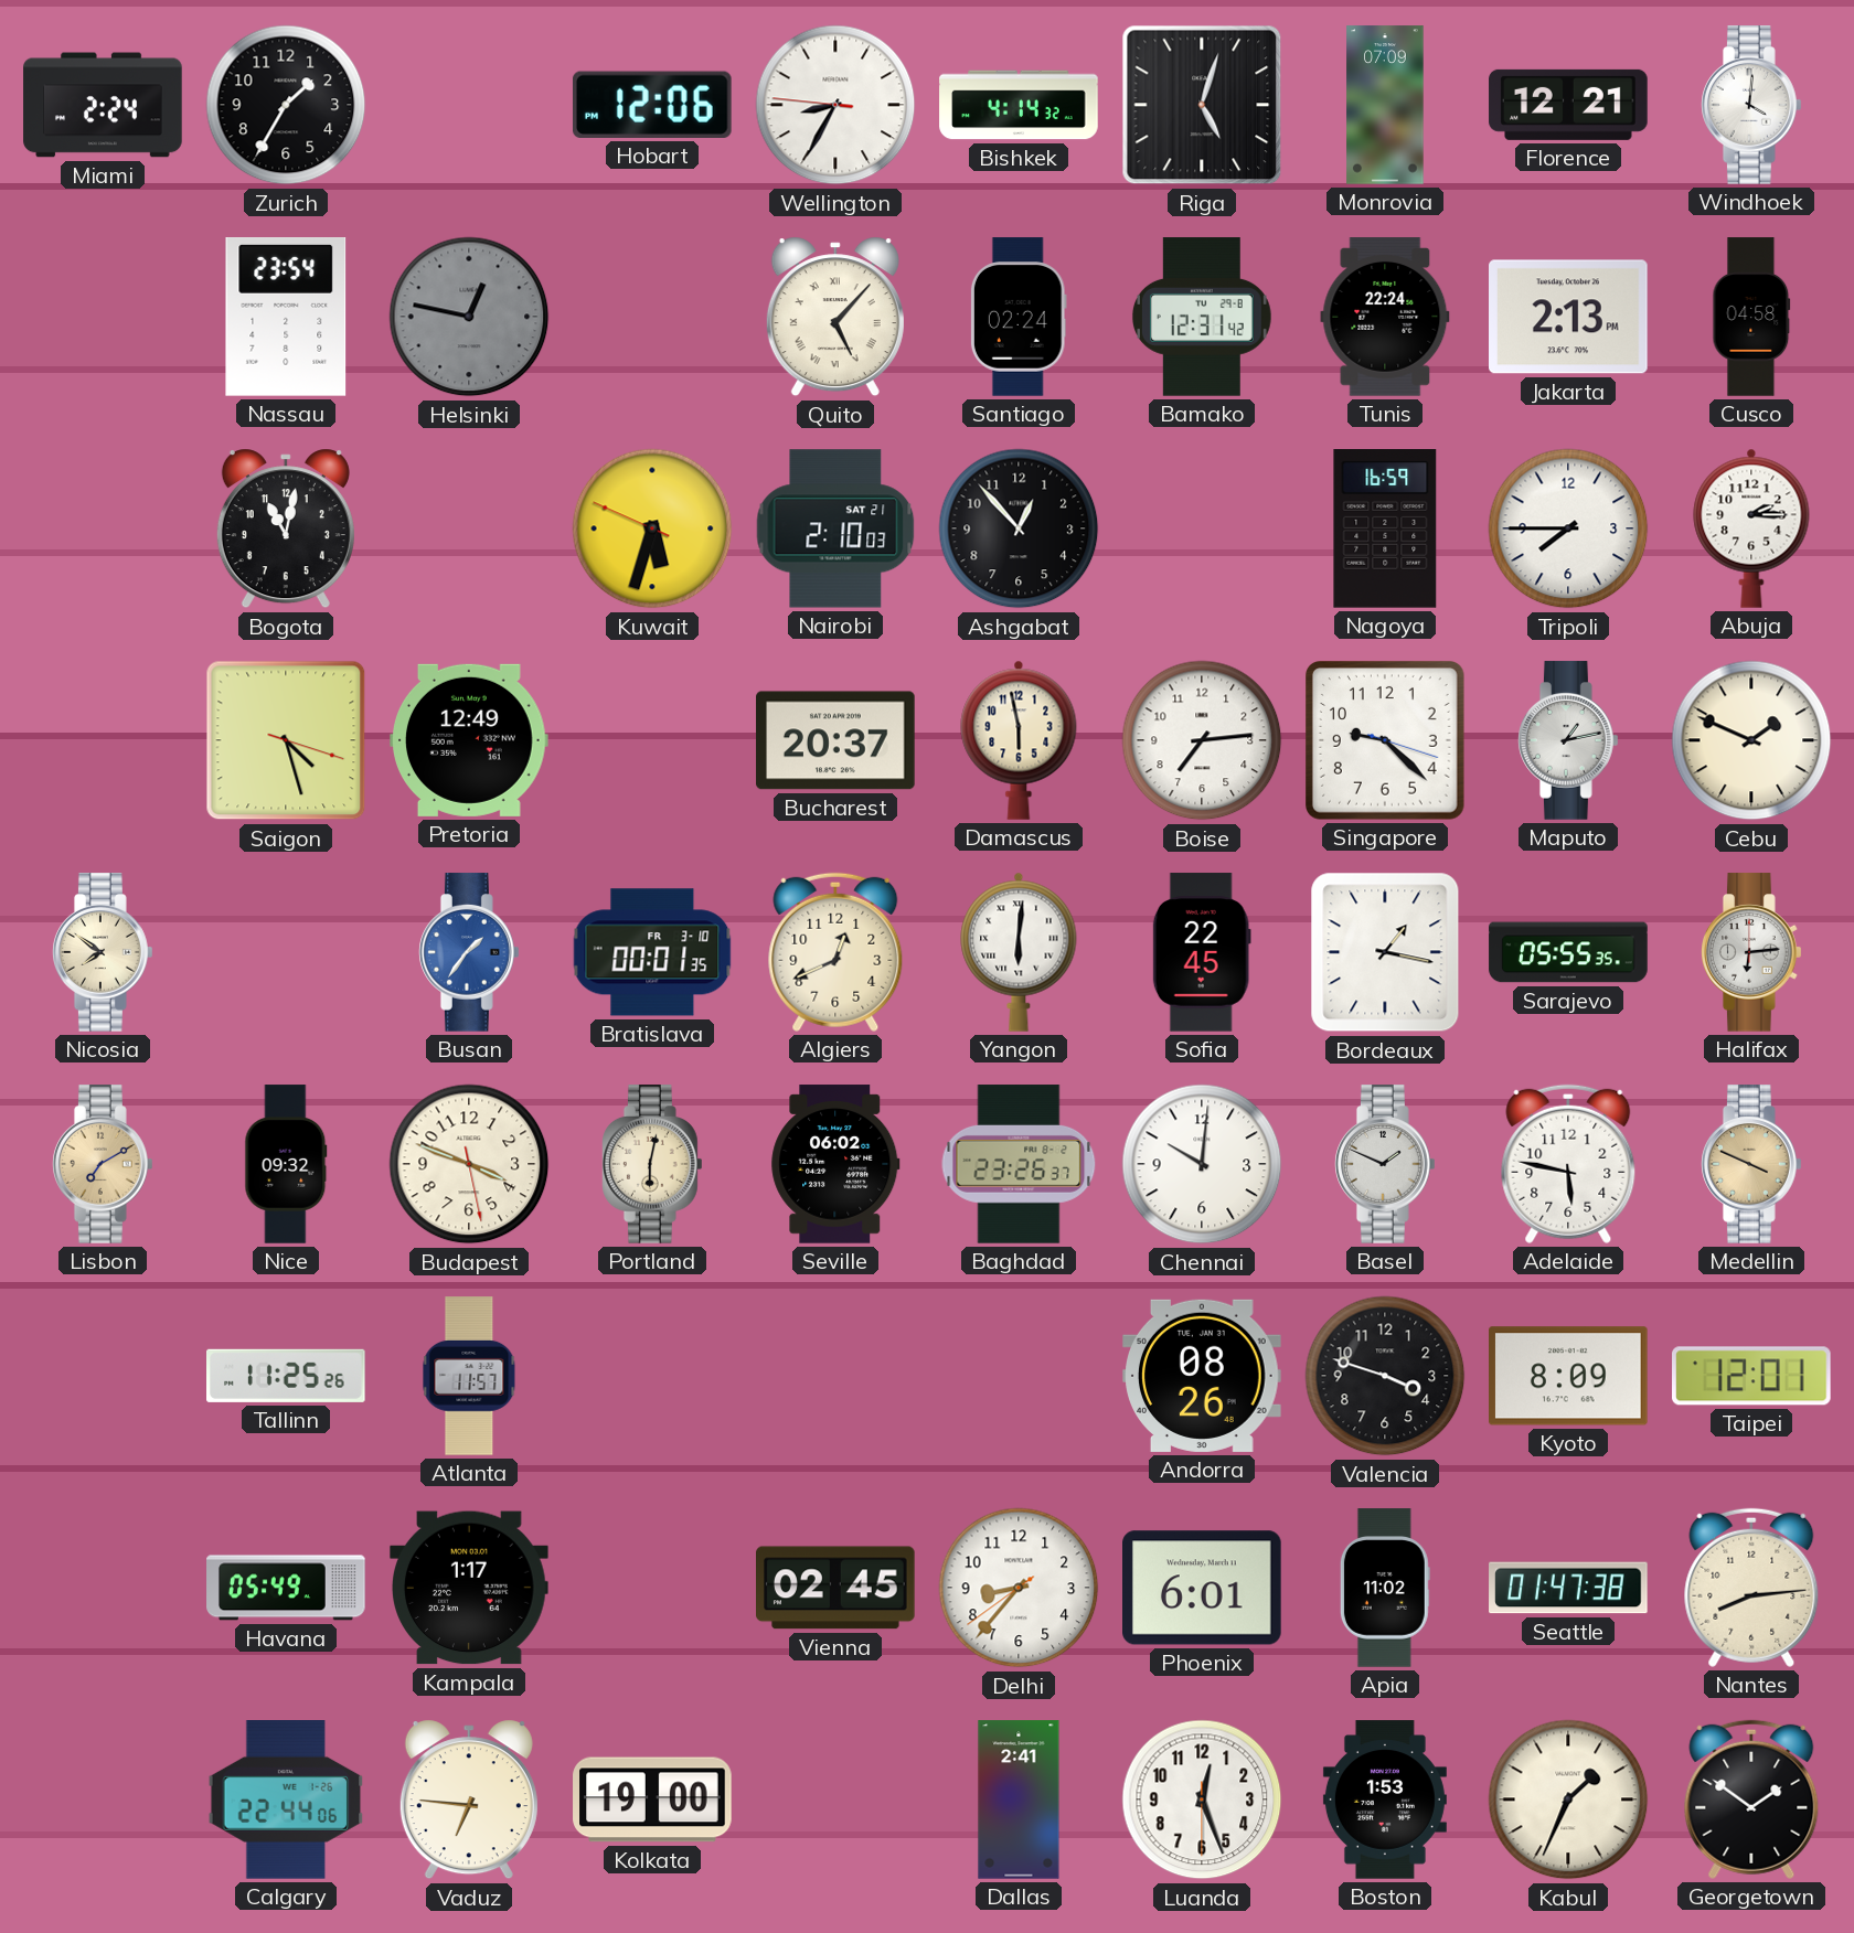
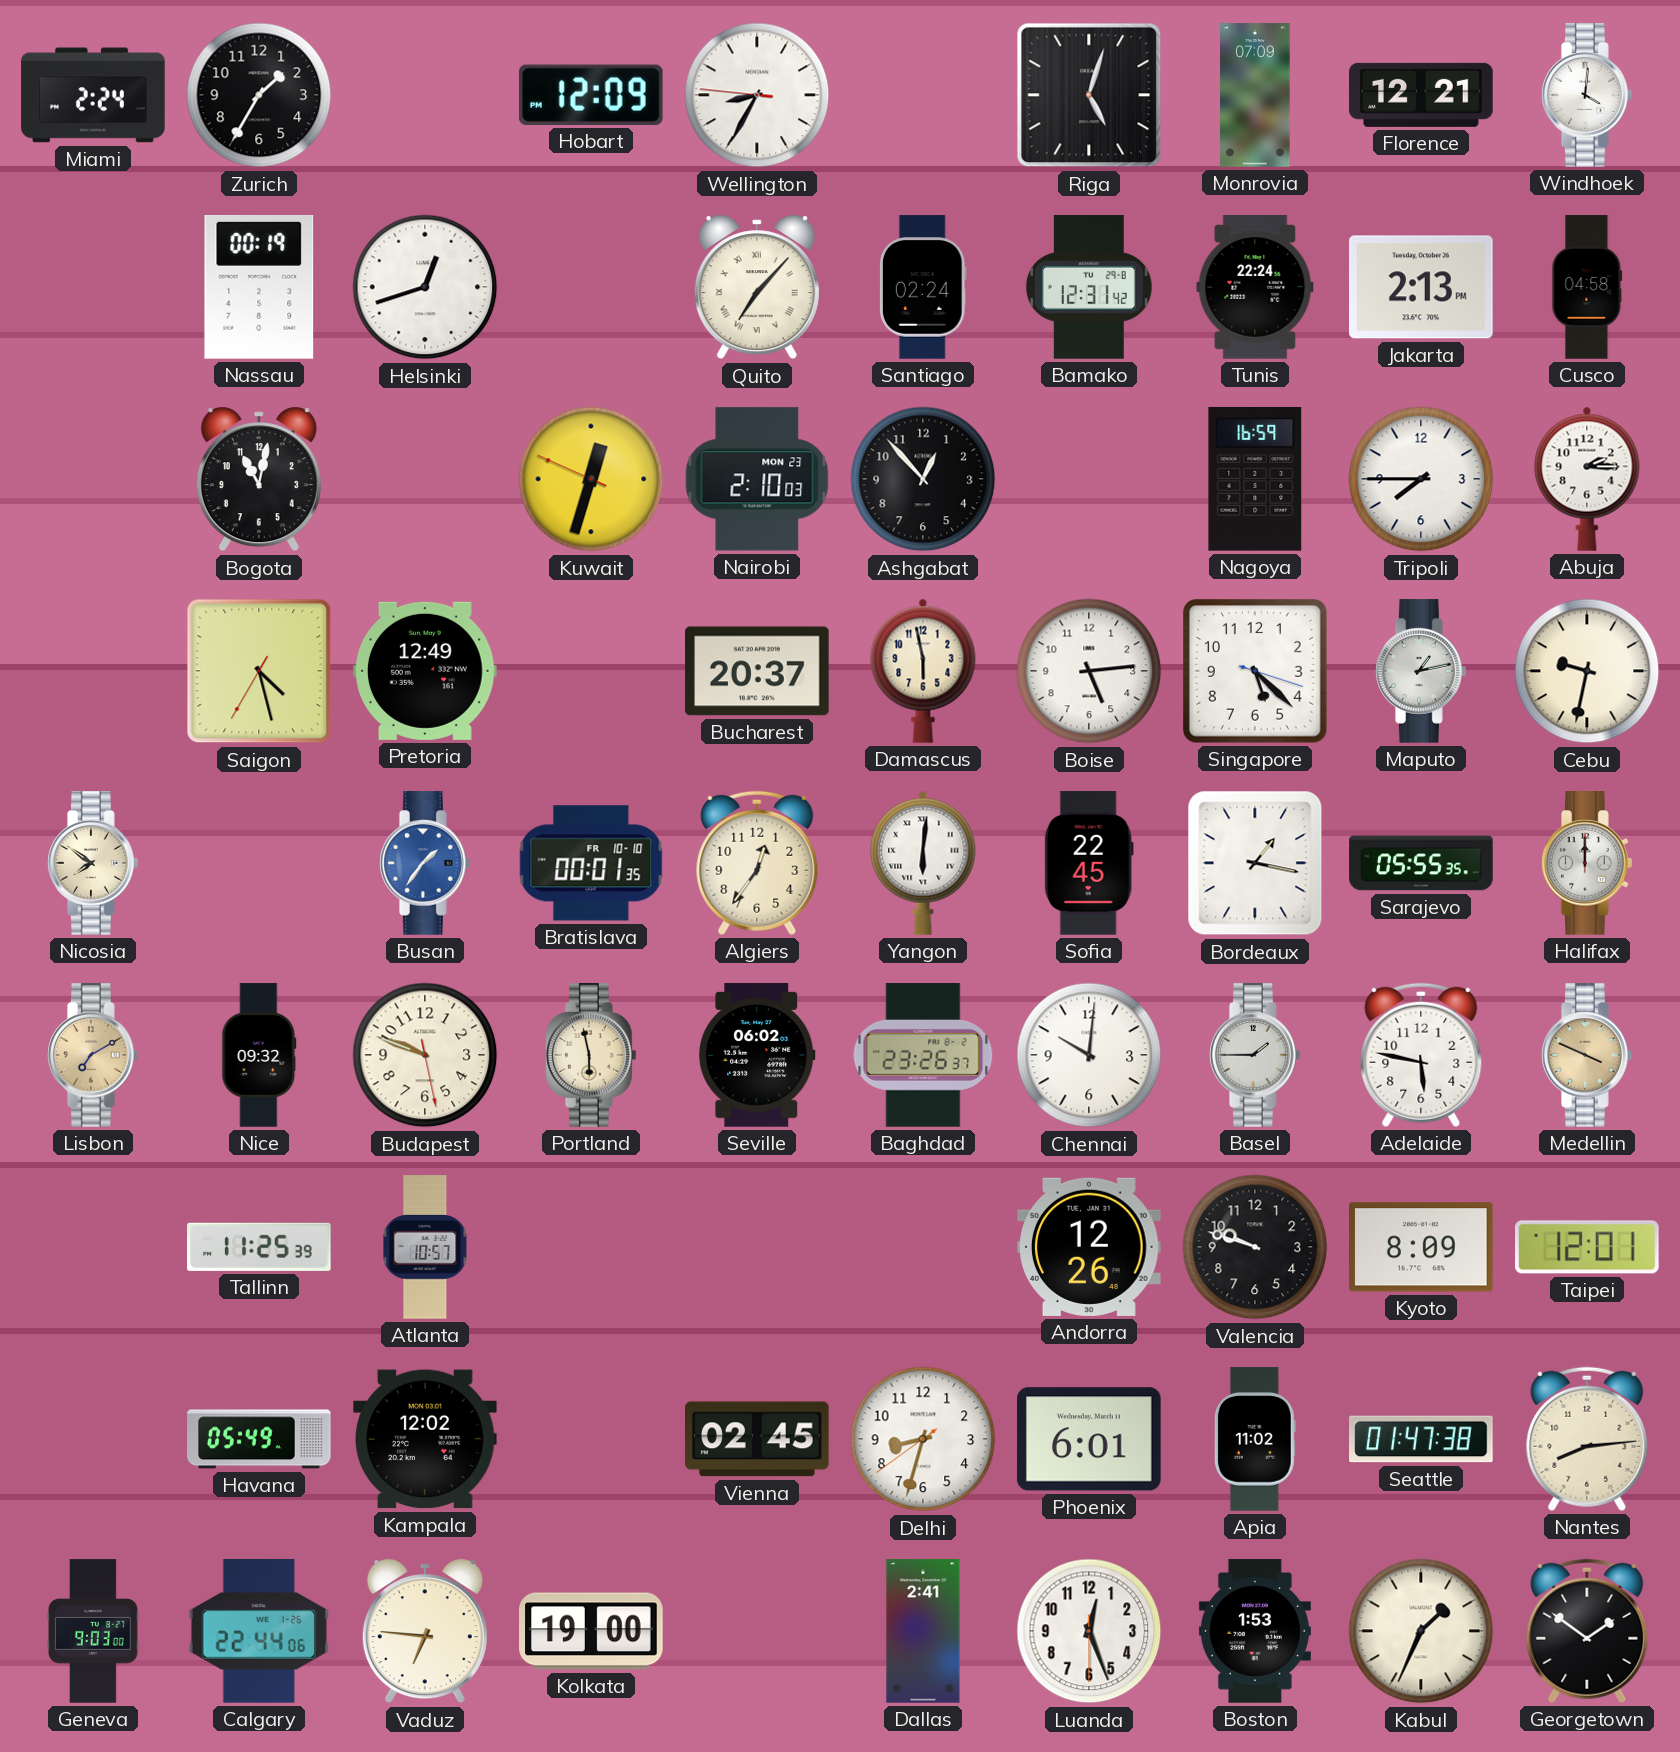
Hobart: 12:06 -> 12:09
Bishkek: 4:14 -> none
Nassau: 23:54 -> 00:19
Helsinki: 12:47 -> 12:42
Helsinki dial: grey -> white
Quito: 5:07 -> 7:07
Kuwait: 5:32 -> 12:32
Nairobi date: SAT 21 -> MON 23
Saigon: 4:27:18 -> 4:27:35
Boise: 7:14 -> 5:14
Singapore: 9:22 -> 5:22
Cebu: 1:49 -> 9:32
Bratislava date: FR 3-10 -> FR 10-10
Algiers: 12:41 -> 12:36
Halifax: 6:14 -> 12:00
Budapest: 3:48 -> 9:48
Portland: 6:02 -> 5:58
Basel: 1:49 -> 1:45
Tallinn: 11:25:26 -> 11:25:39
Atlanta: 11:57 -> 10:57
Andorra: 08:26 -> 12:26
Valencia: 3:48 -> 9:48
Kampala: 1:17 -> 12:02
Delhi: 8:36 -> 8:32
Geneva: none -> 9:03
